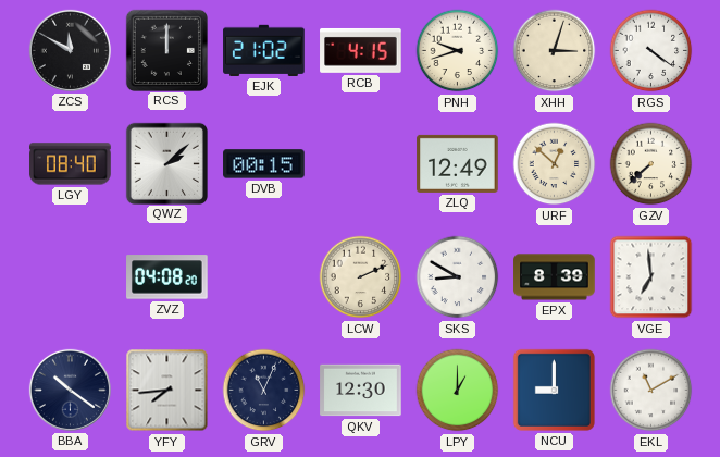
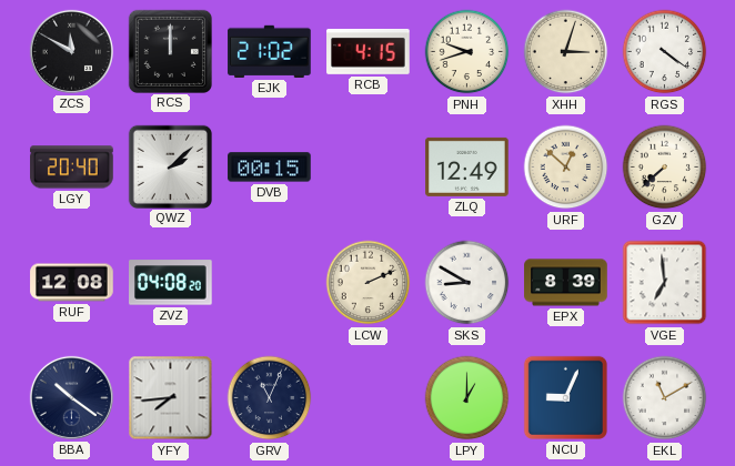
LGY: 08:40 -> 20:40
RUF: none -> 12:08
QKV: 12:30 -> none
NCU: 9:00 -> 9:04
